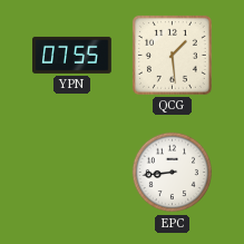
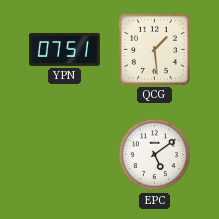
YPN: 07:55 -> 07:51
EPC: 8:44 -> 5:09
